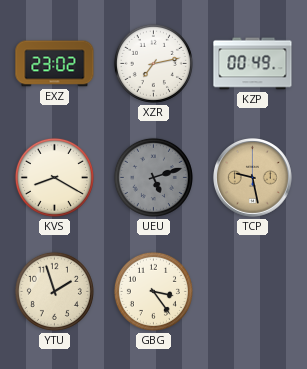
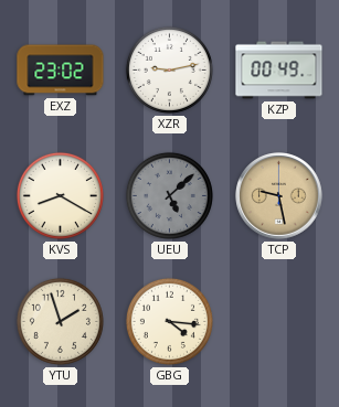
XZR: 7:13 -> 9:13
UEU: 5:12 -> 5:08
GBG: 3:24 -> 4:16
